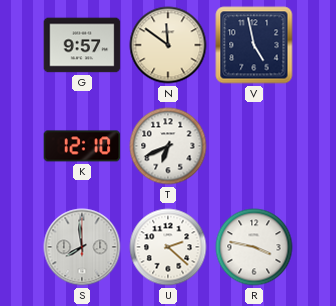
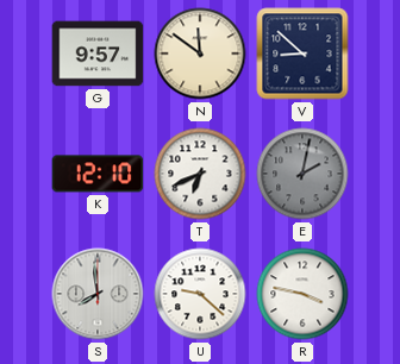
V: 4:58 -> 8:52
E: none -> 2:02
U: 2:22 -> 9:22
